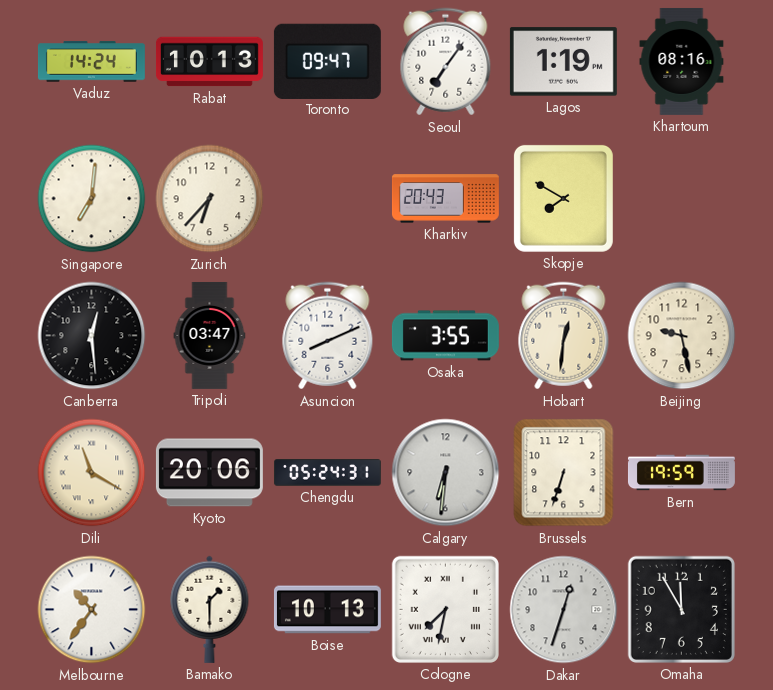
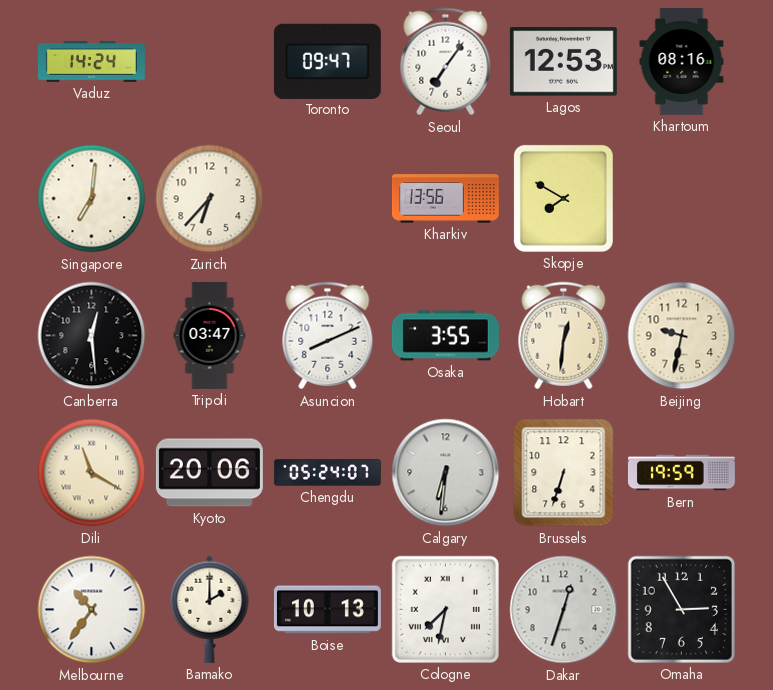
Rabat: 10:13 -> none
Lagos: 1:19 -> 12:53
Kharkiv: 20:43 -> 13:56
Beijing: 9:28 -> 9:32
Chengdu: 05:24:31 -> 05:24:07
Bamako: 1:30 -> 2:00
Omaha: 11:55 -> 2:55
